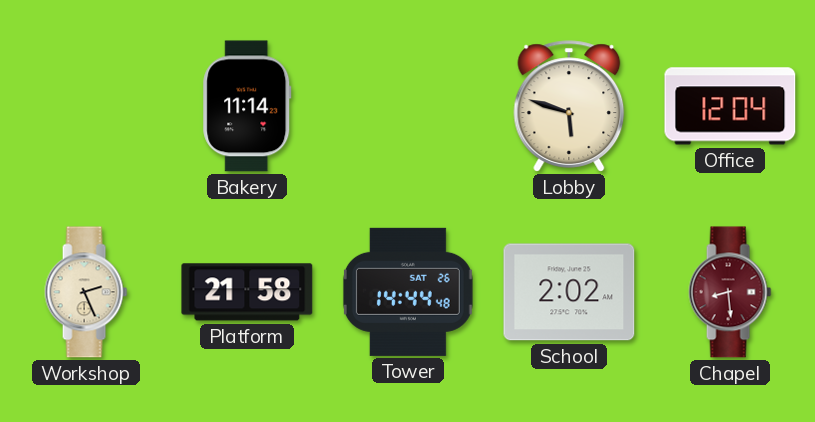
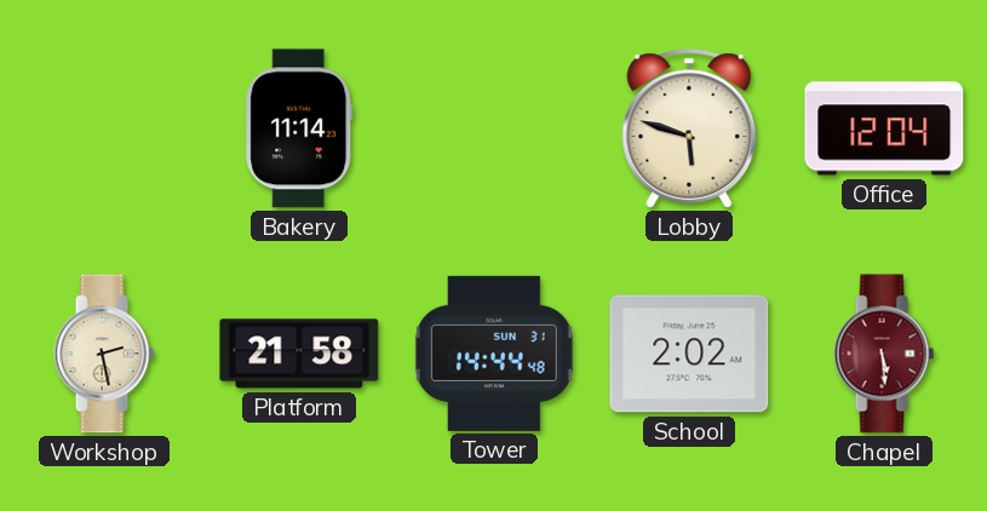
Workshop: 2:26 -> 2:28
Tower date: SAT 26 -> SUN 31
Chapel: 8:29 -> 5:29
